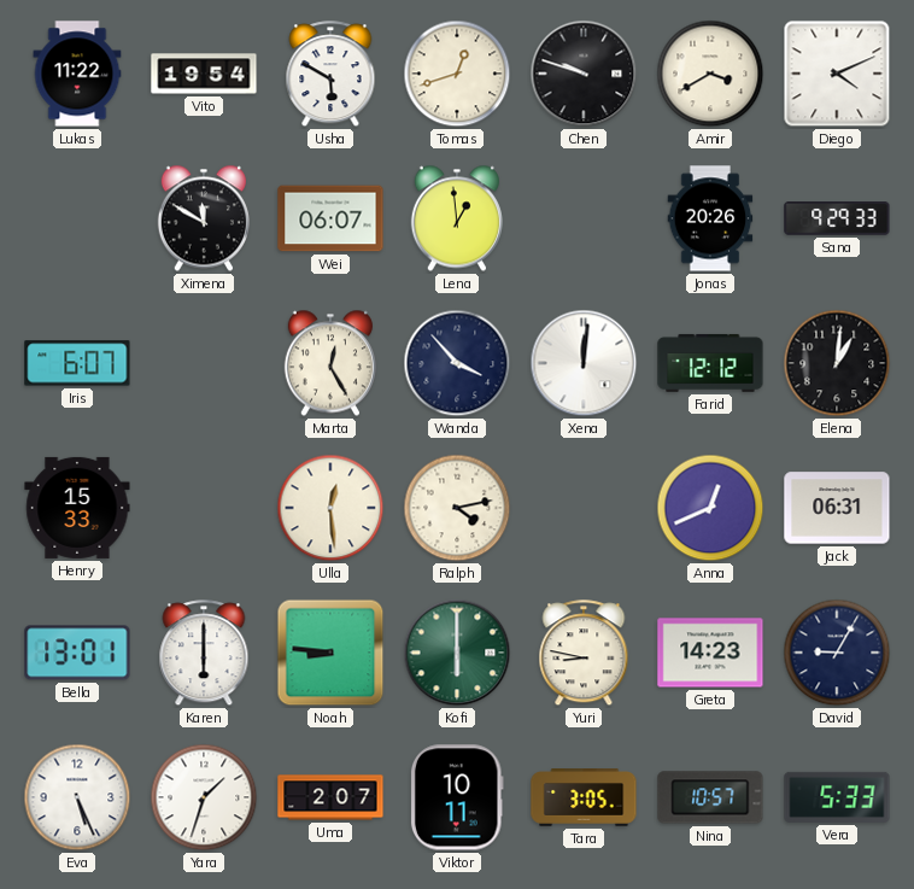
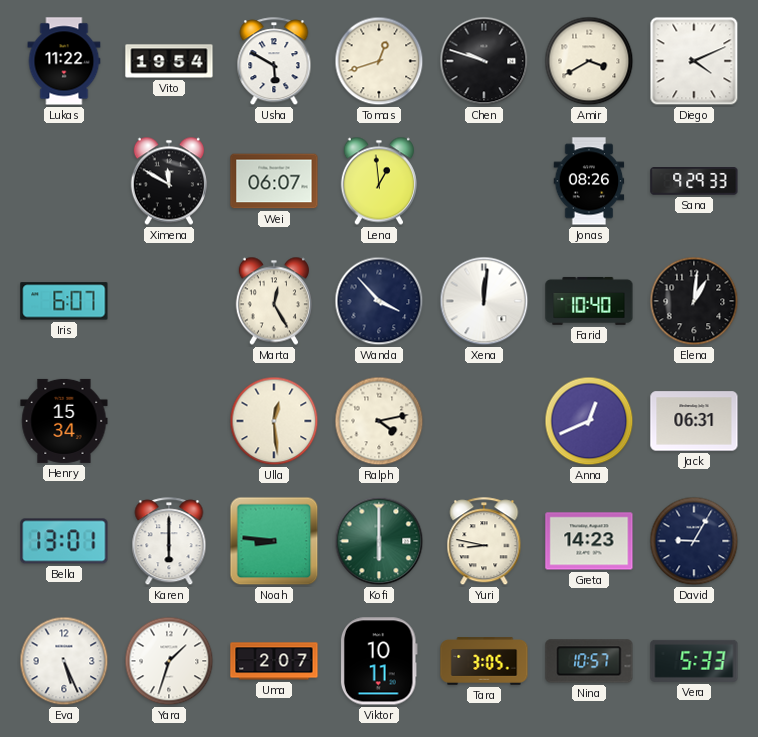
Jonas: 20:26 -> 08:26
Farid: 12:12 -> 10:40
Henry: 15:33 -> 15:34
